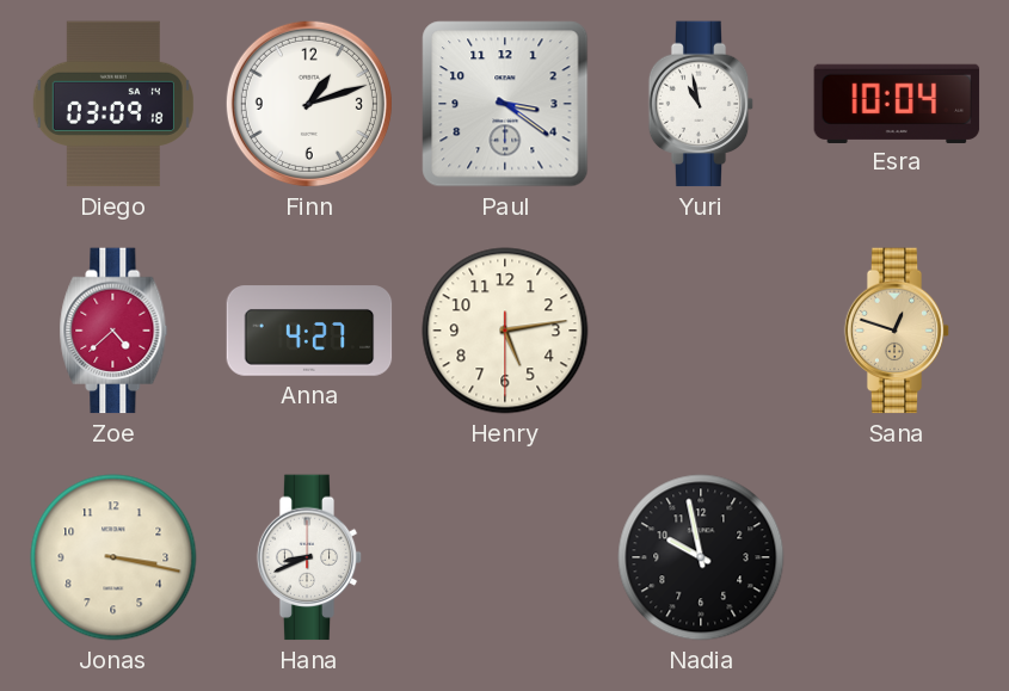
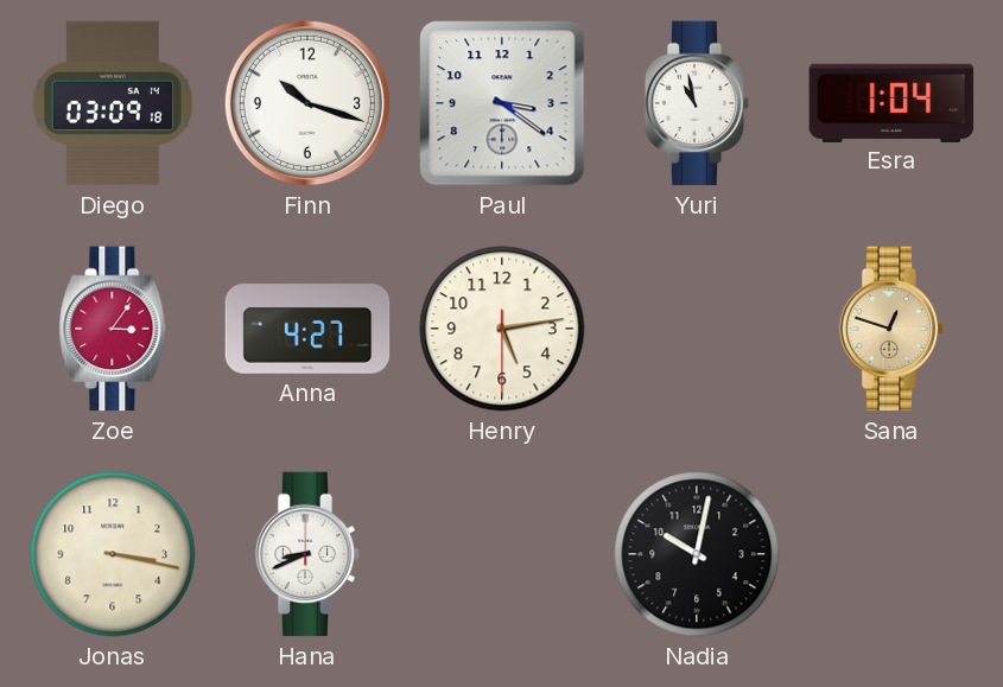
Finn: 1:12 -> 10:18
Esra: 10:04 -> 1:04
Zoe: 4:38 -> 3:06
Nadia: 9:58 -> 10:02
